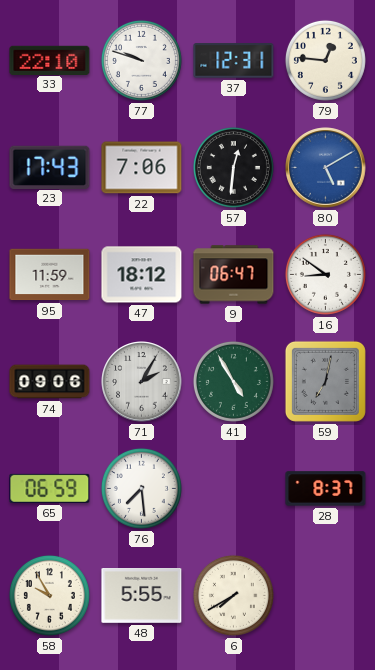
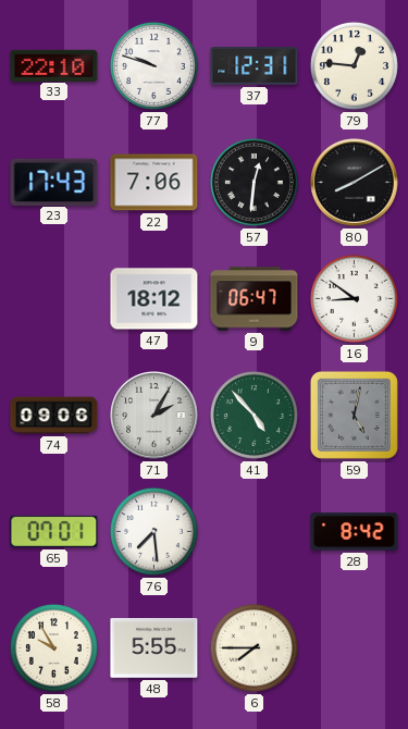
80: 5:10 -> 8:10
80 dial: blue -> black
95: 11:59 -> none
41: 4:55 -> 4:53
59: 7:02 -> 5:02
65: 06:59 -> 07:01
28: 8:37 -> 8:42
6: 7:40 -> 7:45
